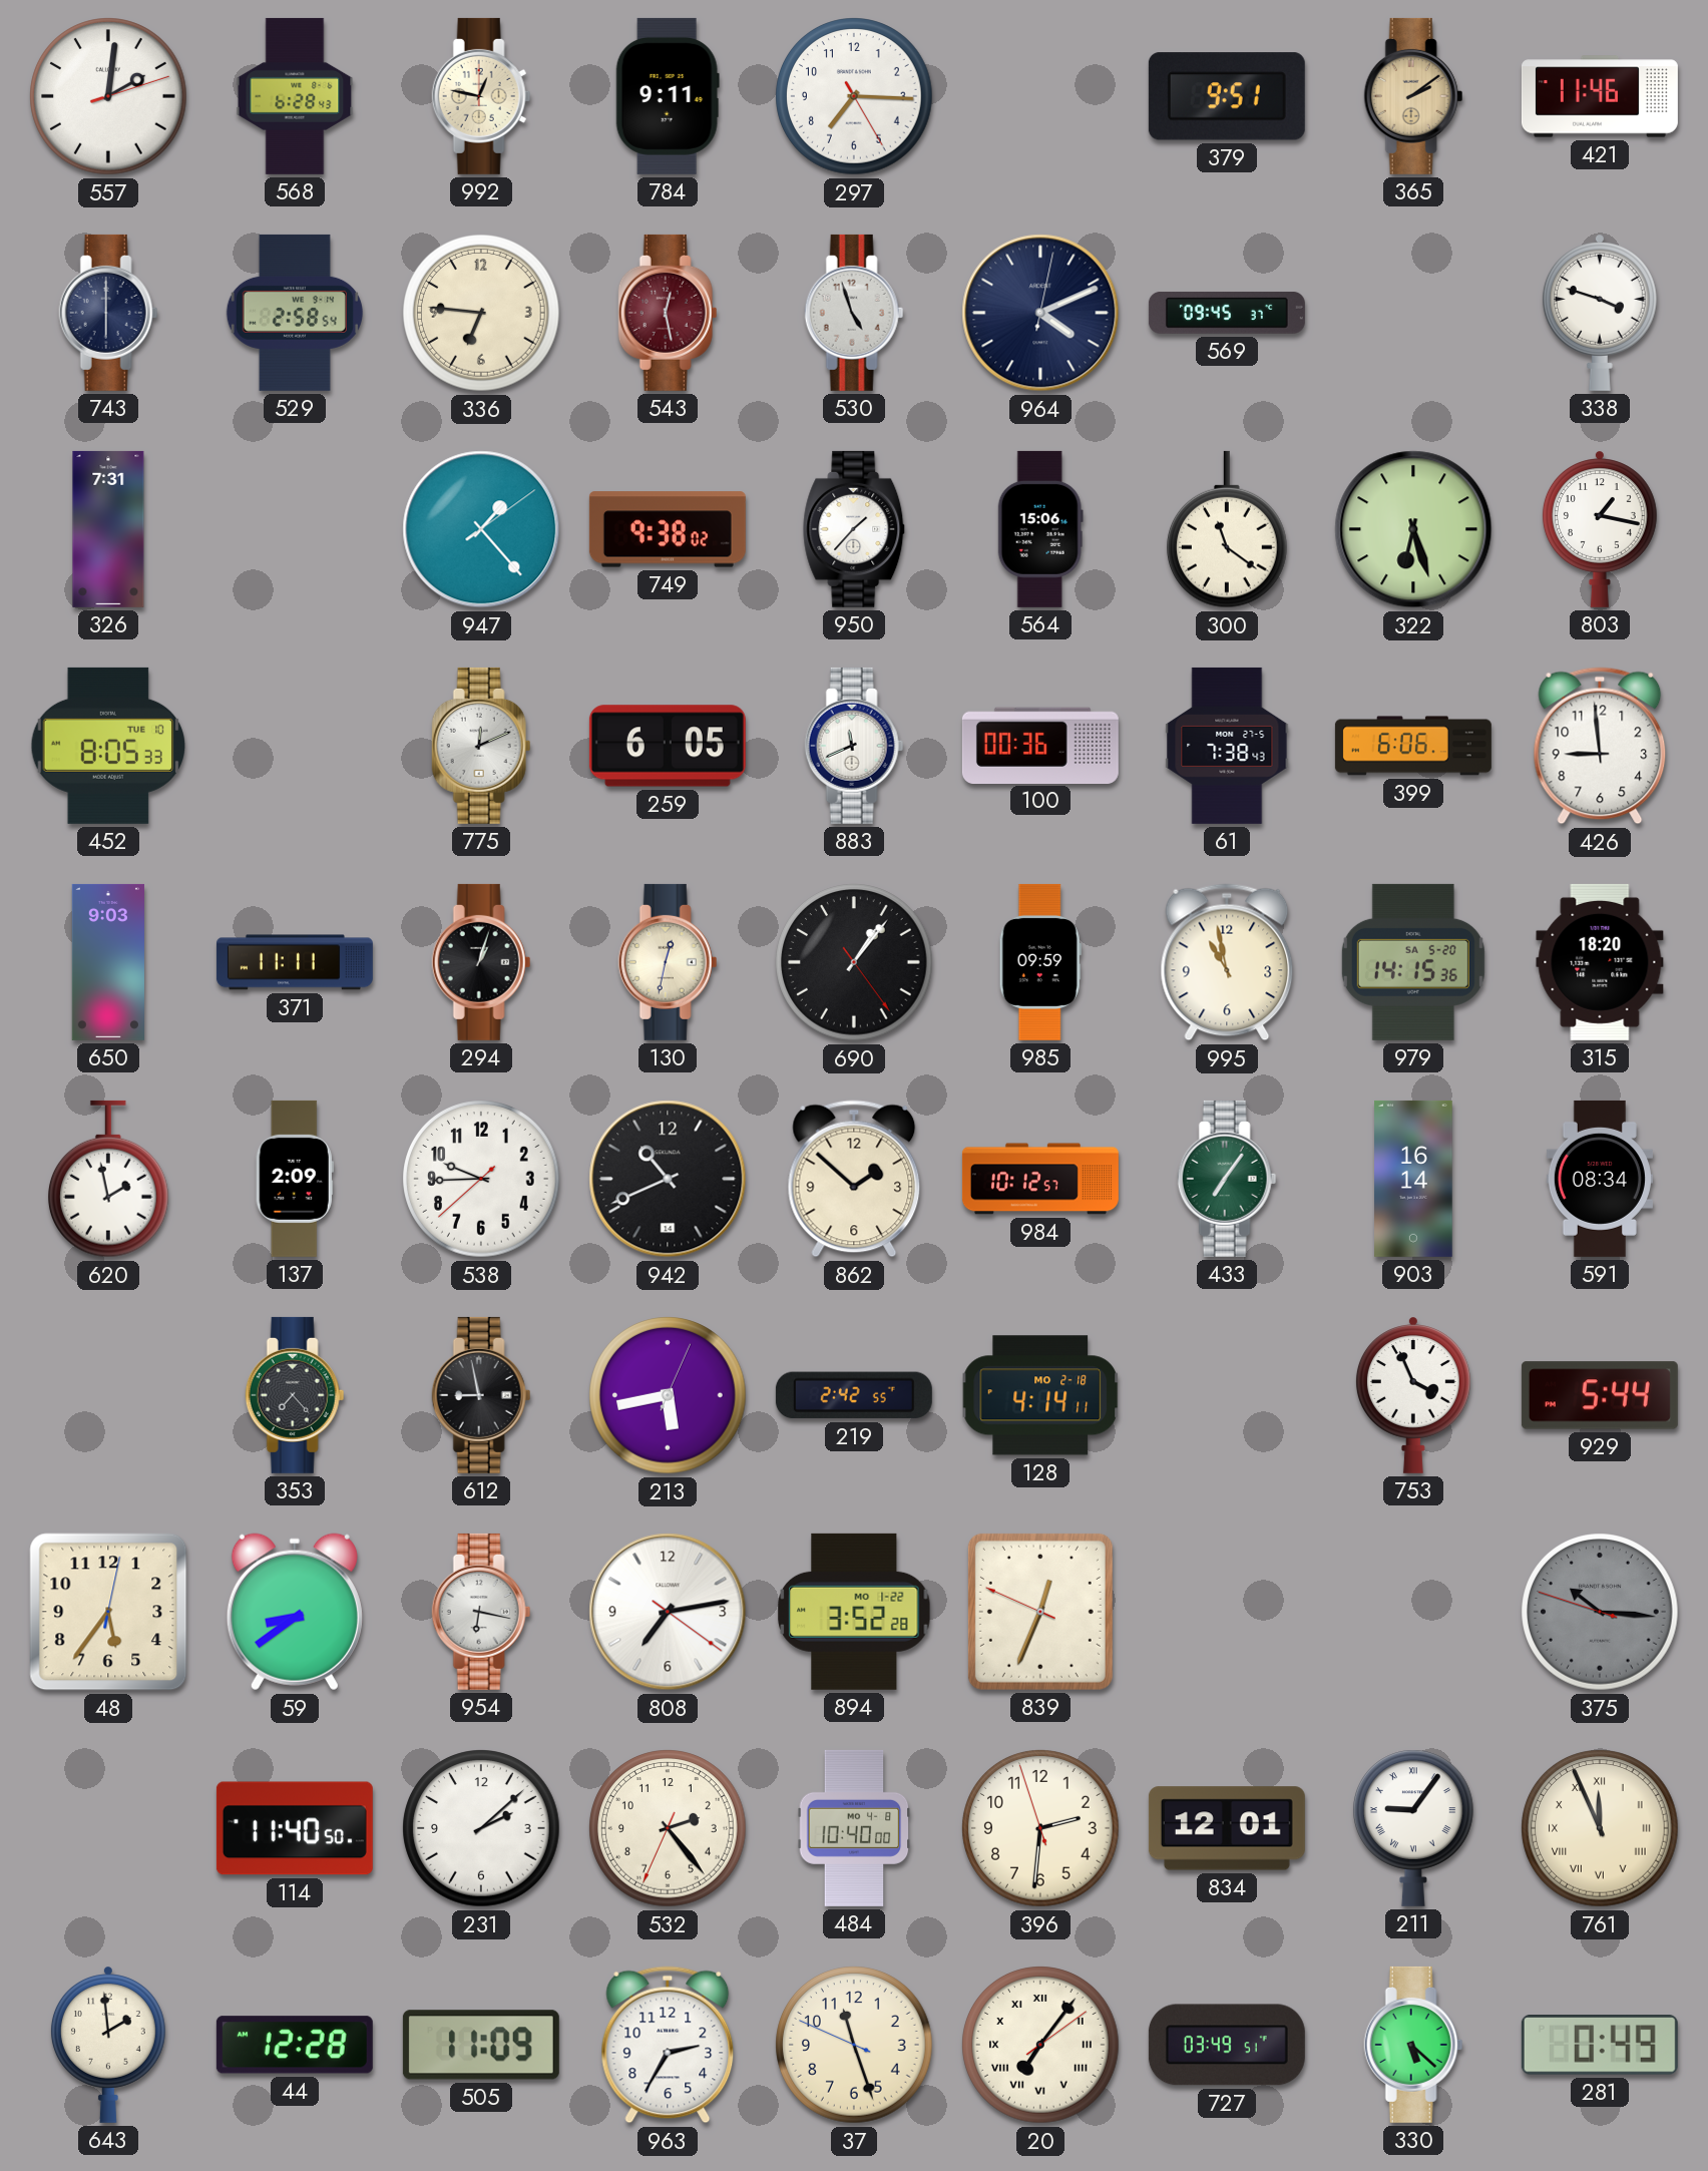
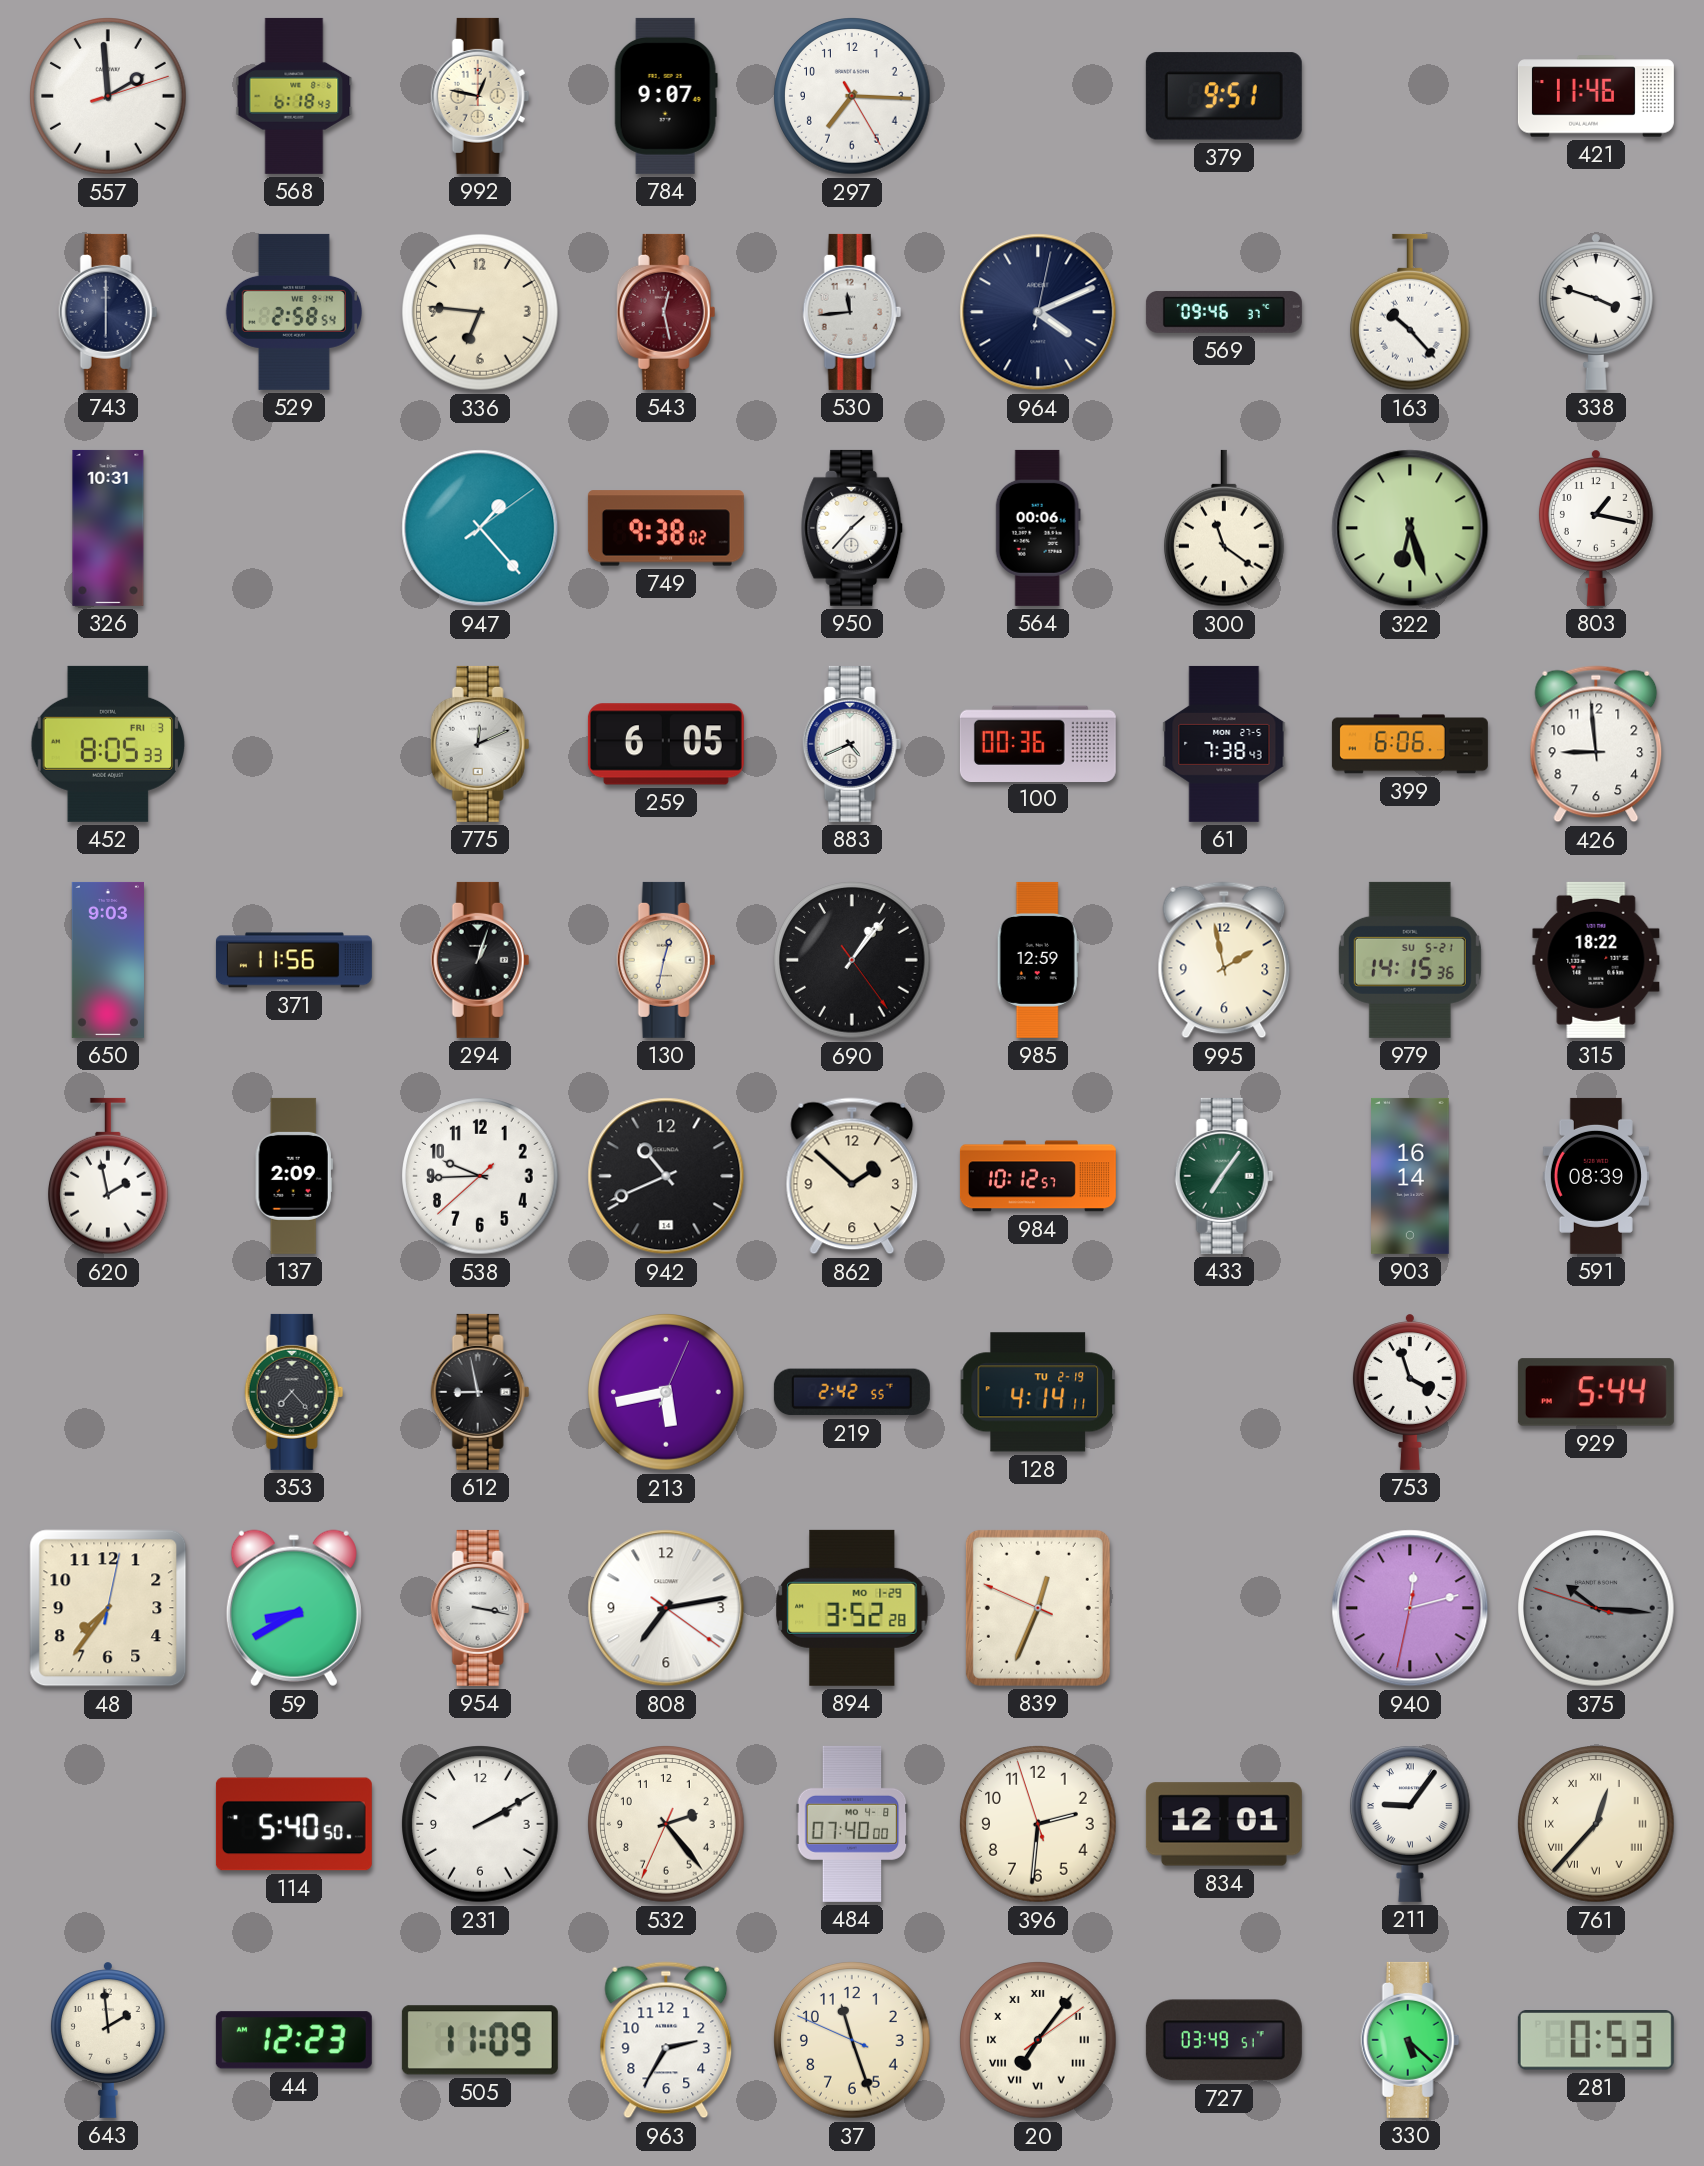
557: 2:01 -> 1:59
568: 6:28 -> 6:18
784: 9:11 -> 9:07
365: 2:09 -> none
530: 4:57 -> 11:44
569: 09:45 -> 09:46
163: none -> 10:23
326: 7:31 -> 10:31
564: 15:06 -> 00:06
452 date: TUE 10 -> FRI 3
883: 11:41 -> 4:41
371: 11:11 -> 11:56
985: 09:59 -> 12:59
995: 10:58 -> 1:58
979 date: SA 5-20 -> SU 5-21
315: 18:20 -> 18:22
591: 08:34 -> 08:39
128 date: MO 2-18 -> TU 2-19
753: 3:56 -> 3:57
48: 5:36 -> 7:36
59: 8:39 -> 8:40
954: 6:17 -> 3:17
894 date: MO 1-22 -> MO 1-29
940: none -> 12:12
114: 11:40 -> 5:40
231: 2:08 -> 2:10
484: 10:40 -> 07:40
761: 11:56 -> 12:37
44: 12:28 -> 12:23
281: 0:49 -> 0:53
